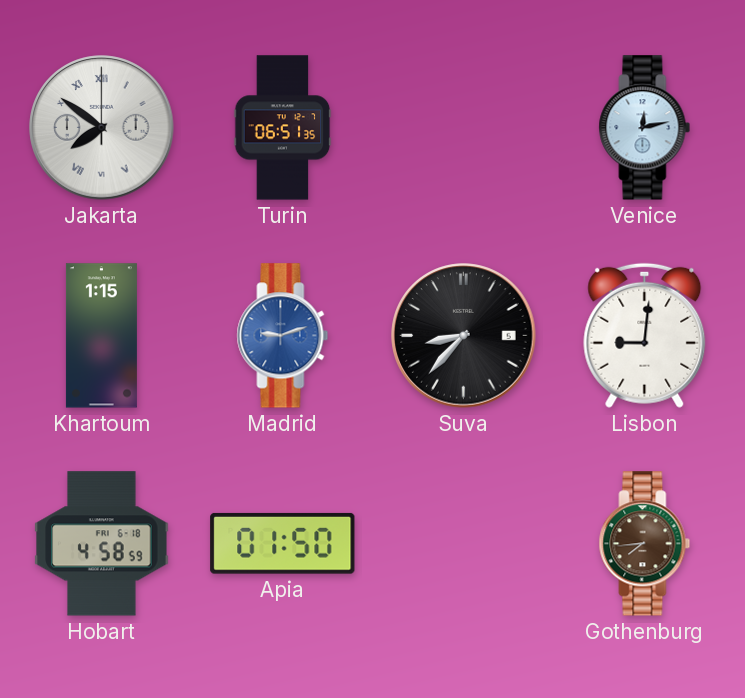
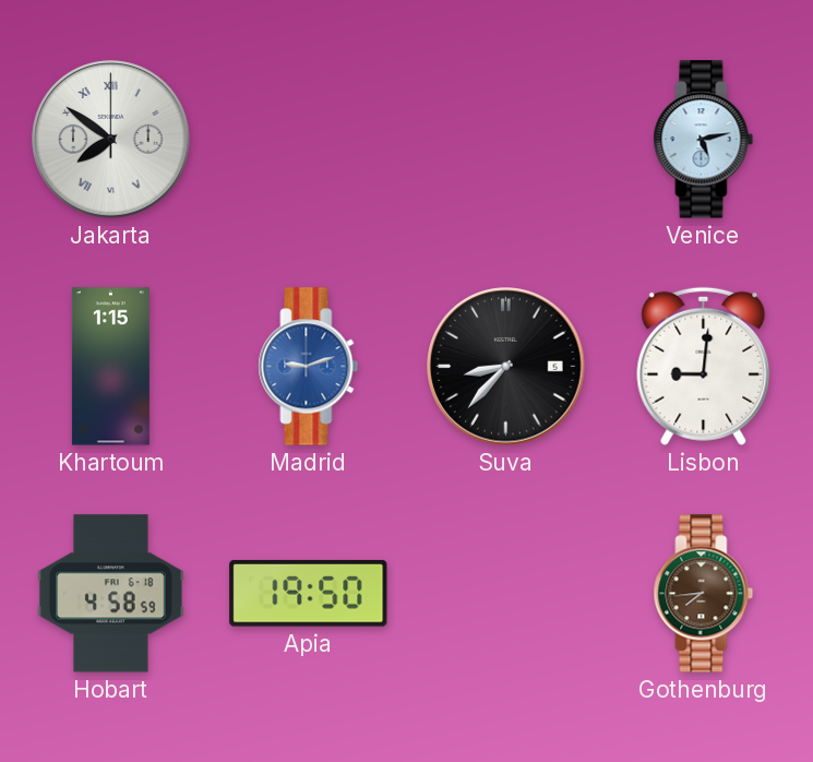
Turin: 06:51 -> none
Venice: 12:13 -> 5:13
Apia: 01:50 -> 19:50
